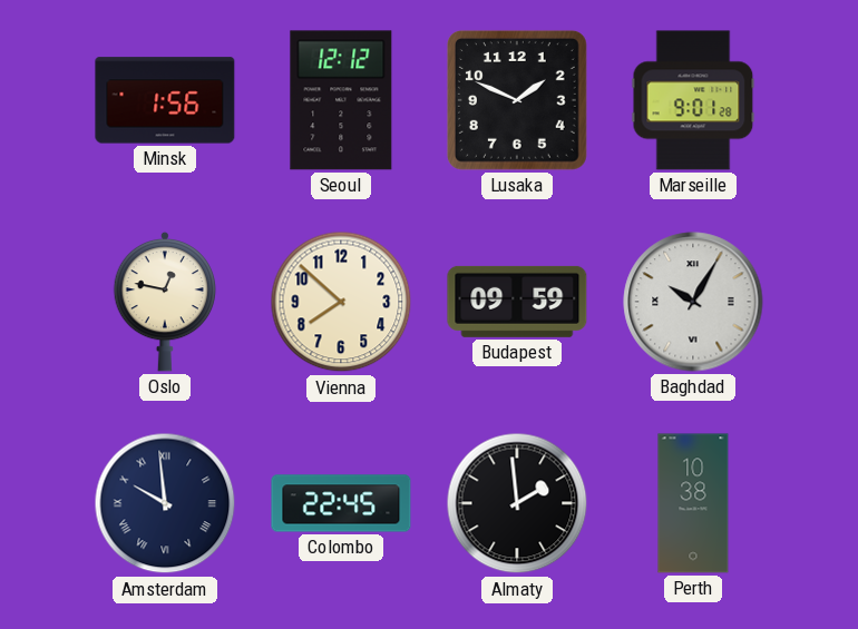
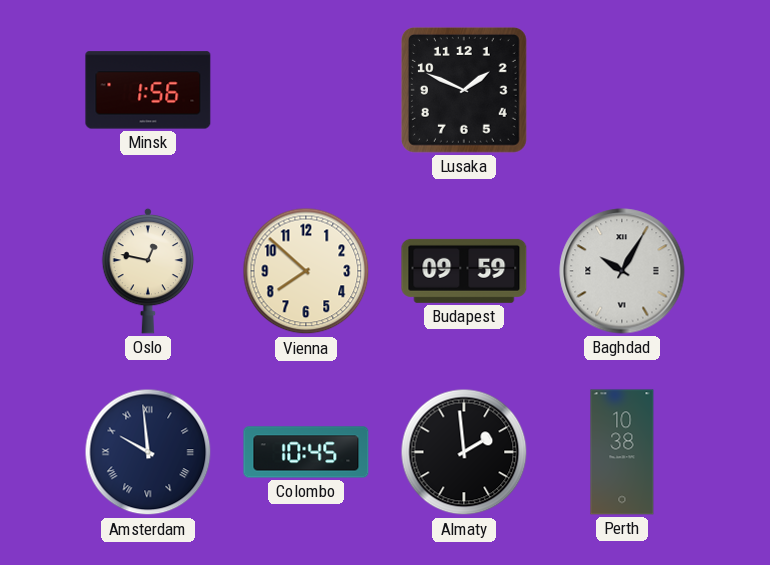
Seoul: 12:12 -> none
Marseille: 9:01 -> none
Colombo: 22:45 -> 10:45
